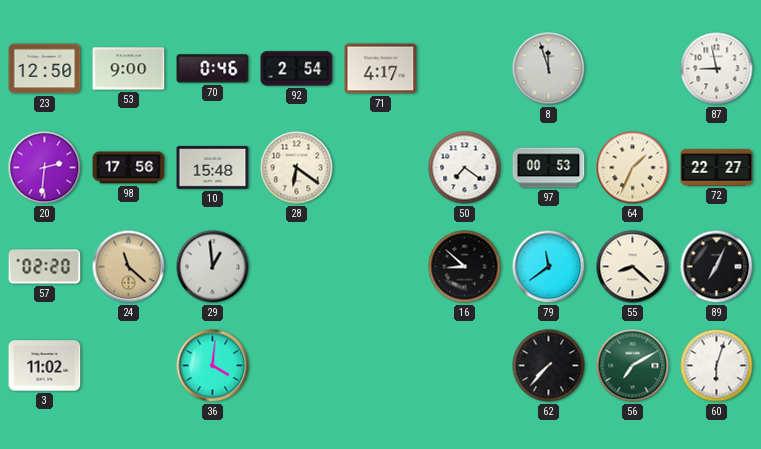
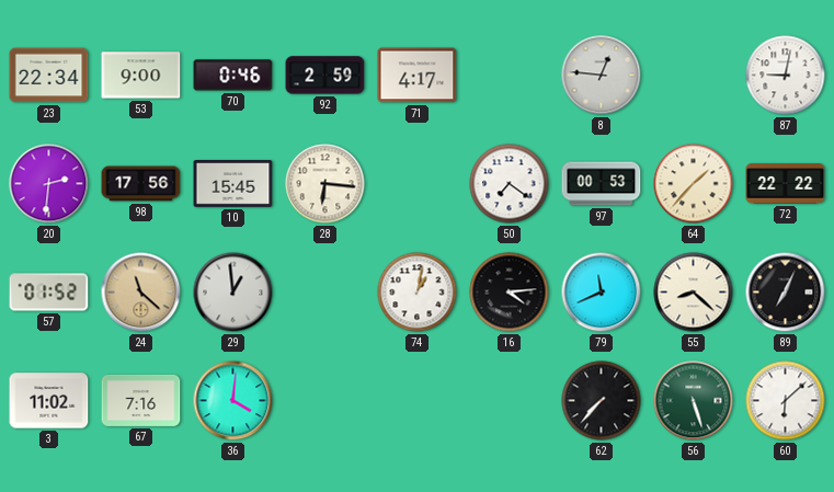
23: 12:50 -> 22:34
92: 2:54 -> 2:59
8: 11:57 -> 12:46
87: 8:58 -> 9:02
10: 15:48 -> 15:45
28: 6:21 -> 6:16
64: 1:34 -> 1:37
72: 22:27 -> 22:22
57: 02:20 -> 01:52
74: none -> 1:02
16: 8:52 -> 4:14
79: 11:39 -> 11:41
67: none -> 7:16
56: 7:10 -> 5:27
60: 6:03 -> 6:08
